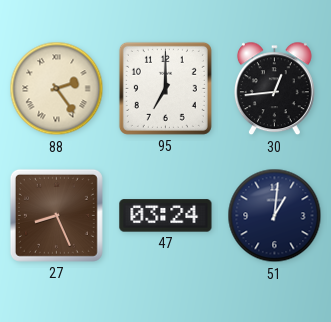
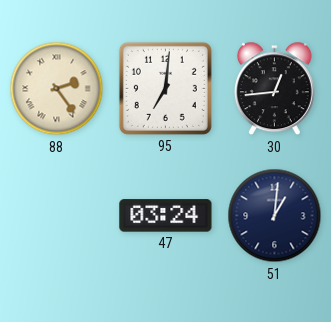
95: 7:00 -> 7:01
27: 8:26 -> none
